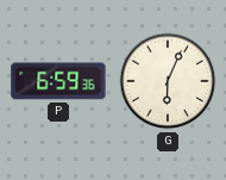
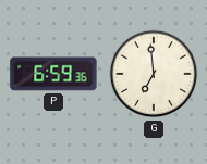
G: 6:04 -> 6:59
